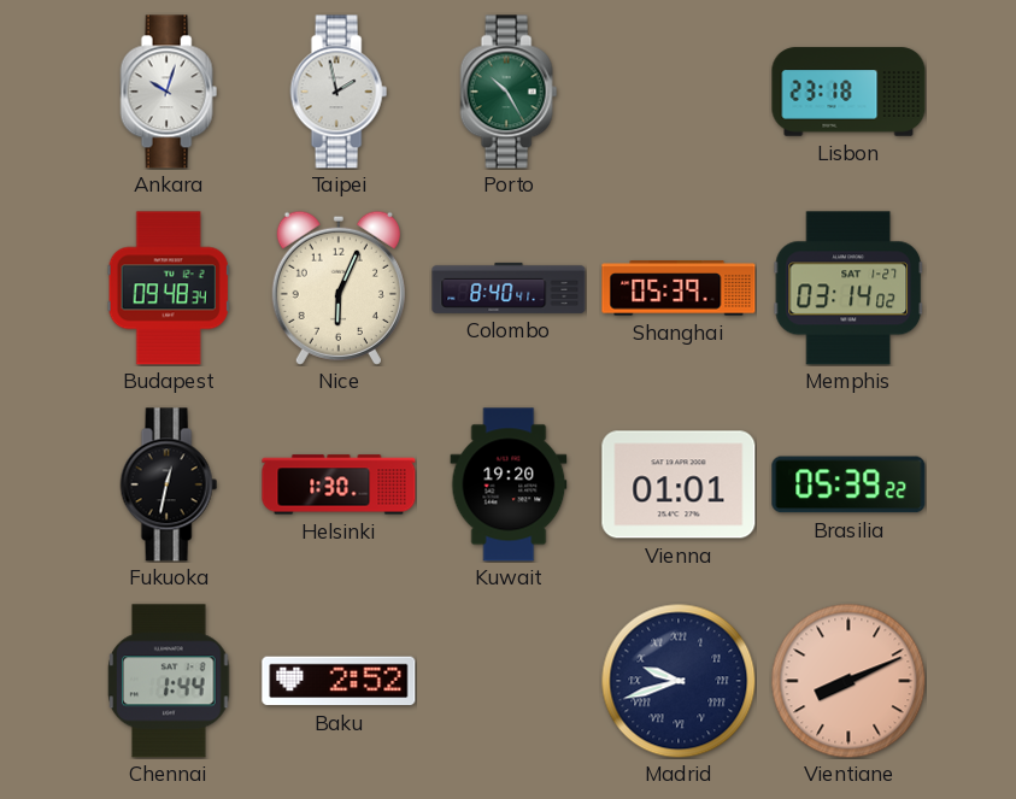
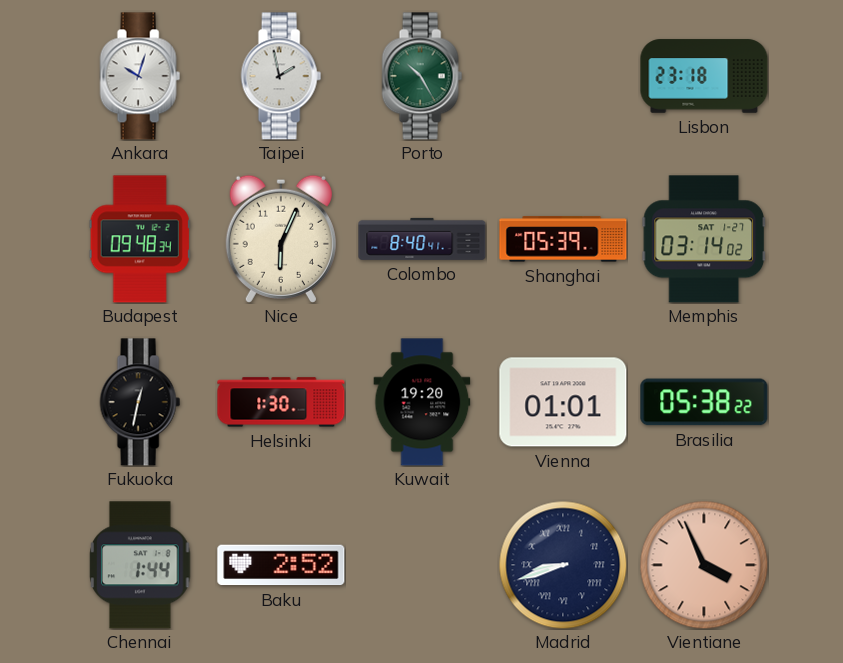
Brasilia: 05:39 -> 05:38
Madrid: 9:42 -> 8:42
Vientiane: 8:11 -> 3:56
